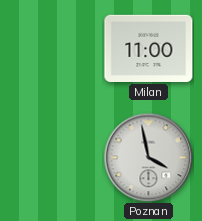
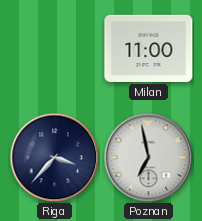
Riga: none -> 3:37
Poznan: 3:58 -> 6:58
